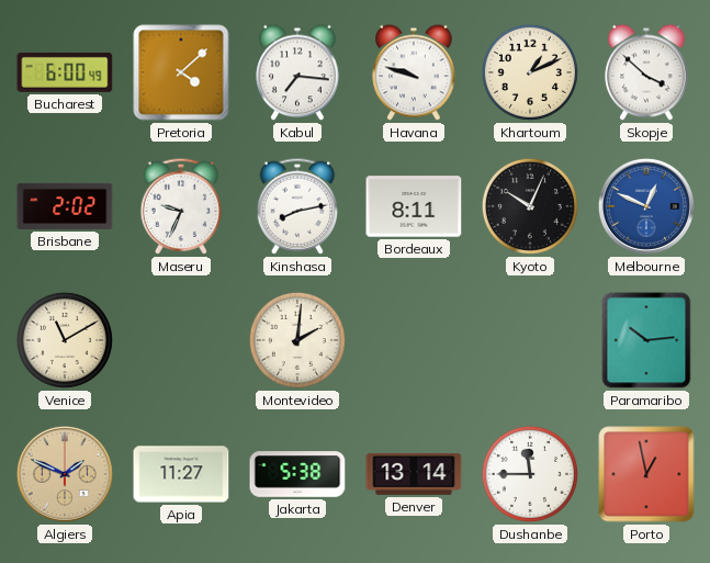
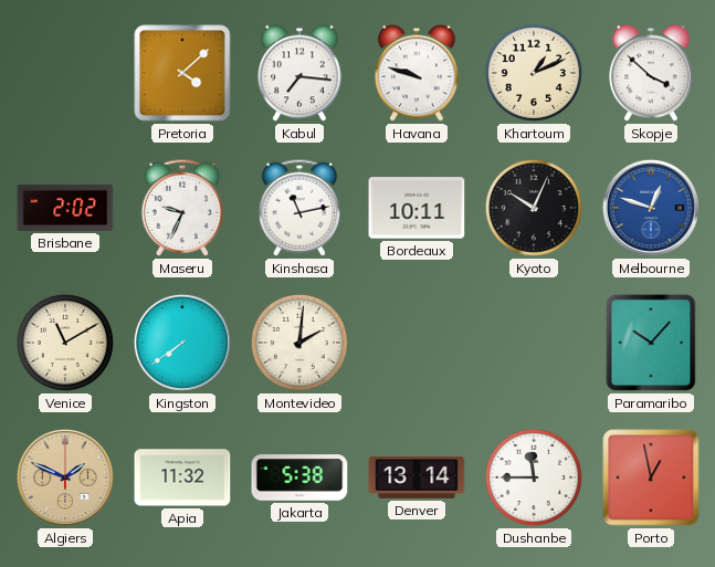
Bucharest: 6:00 -> none
Kinshasa: 8:13 -> 11:13
Bordeaux: 8:11 -> 10:11
Melbourne: 12:49 -> 12:48
Kingston: none -> 7:39
Paramaribo: 10:14 -> 10:07
Apia: 11:27 -> 11:32
